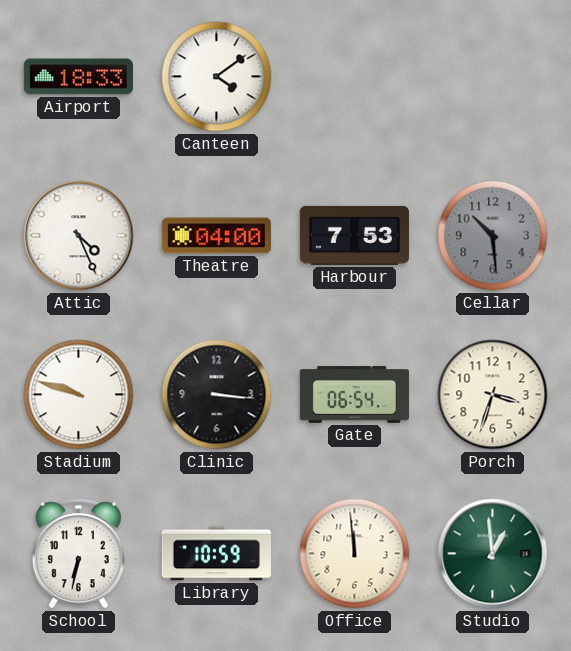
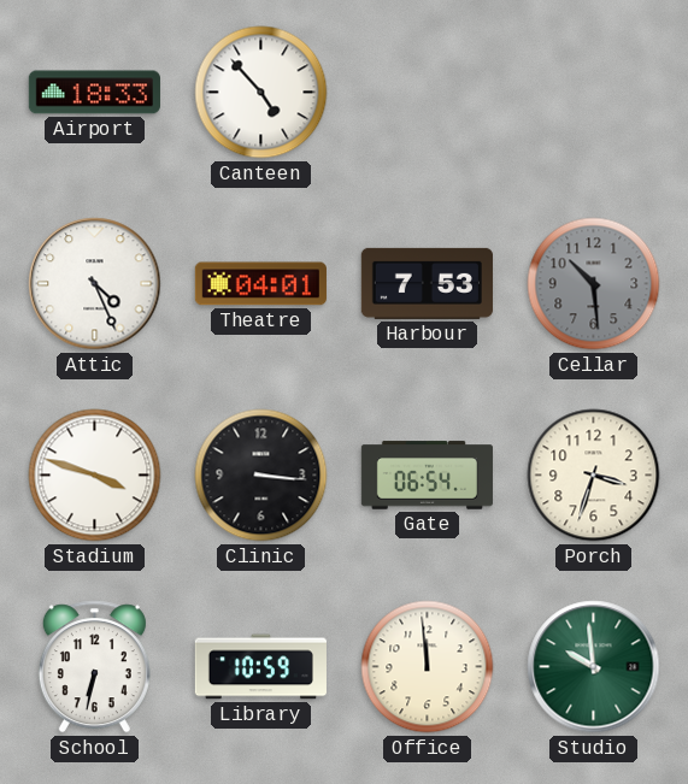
Canteen: 4:09 -> 4:53
Theatre: 04:00 -> 04:01
Stadium: 9:48 -> 3:48
Studio: 12:59 -> 9:59
